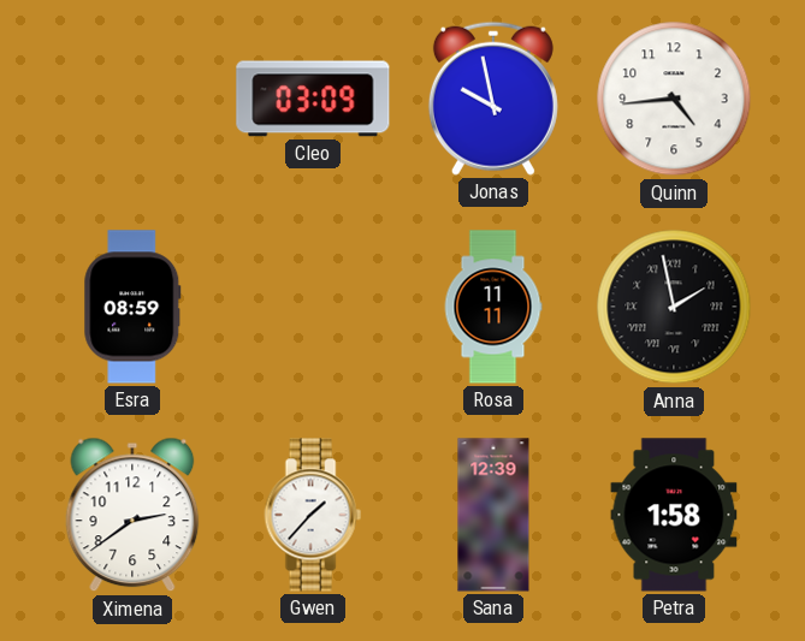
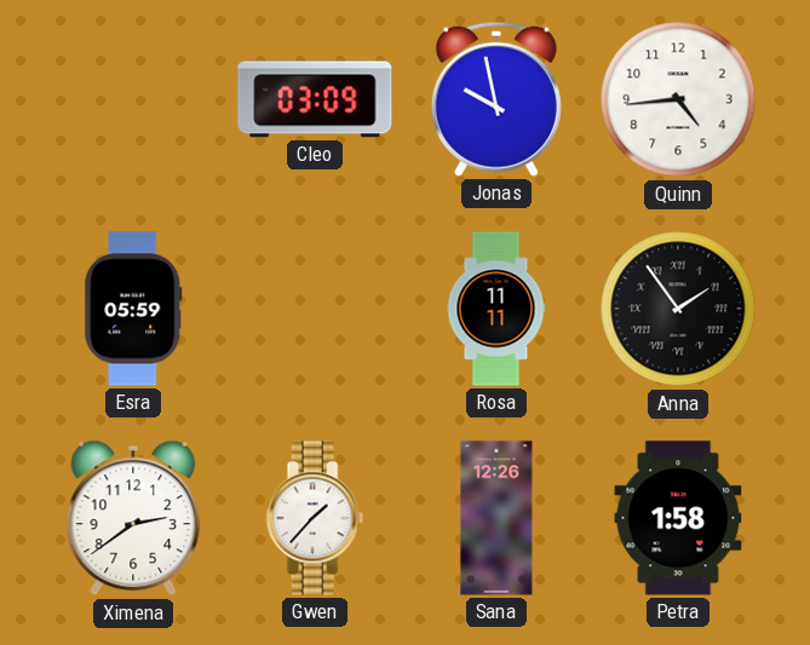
Esra: 08:59 -> 05:59
Anna: 1:58 -> 1:54
Sana: 12:39 -> 12:26
